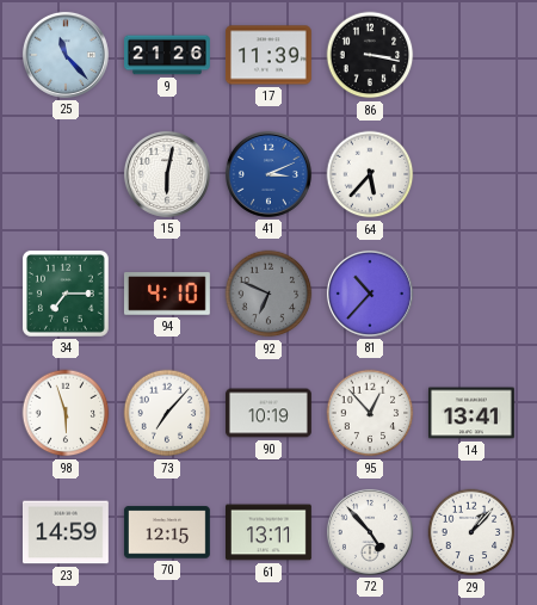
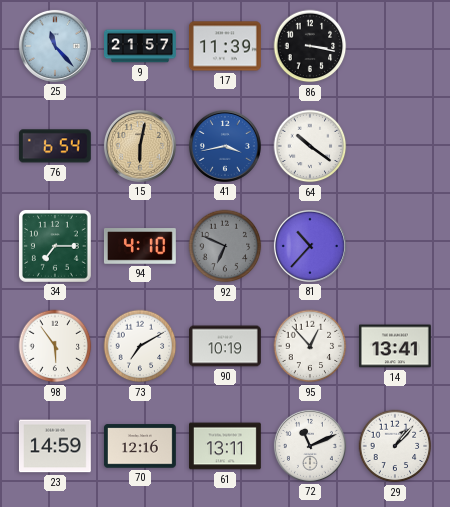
9: 21:26 -> 21:57
76: none -> 6:54
15 dial: white -> champagne
41: 3:11 -> 3:43
64: 5:37 -> 10:21
98: 5:57 -> 5:54
73: 7:07 -> 7:10
70: 12:15 -> 12:16
72: 4:53 -> 11:11
